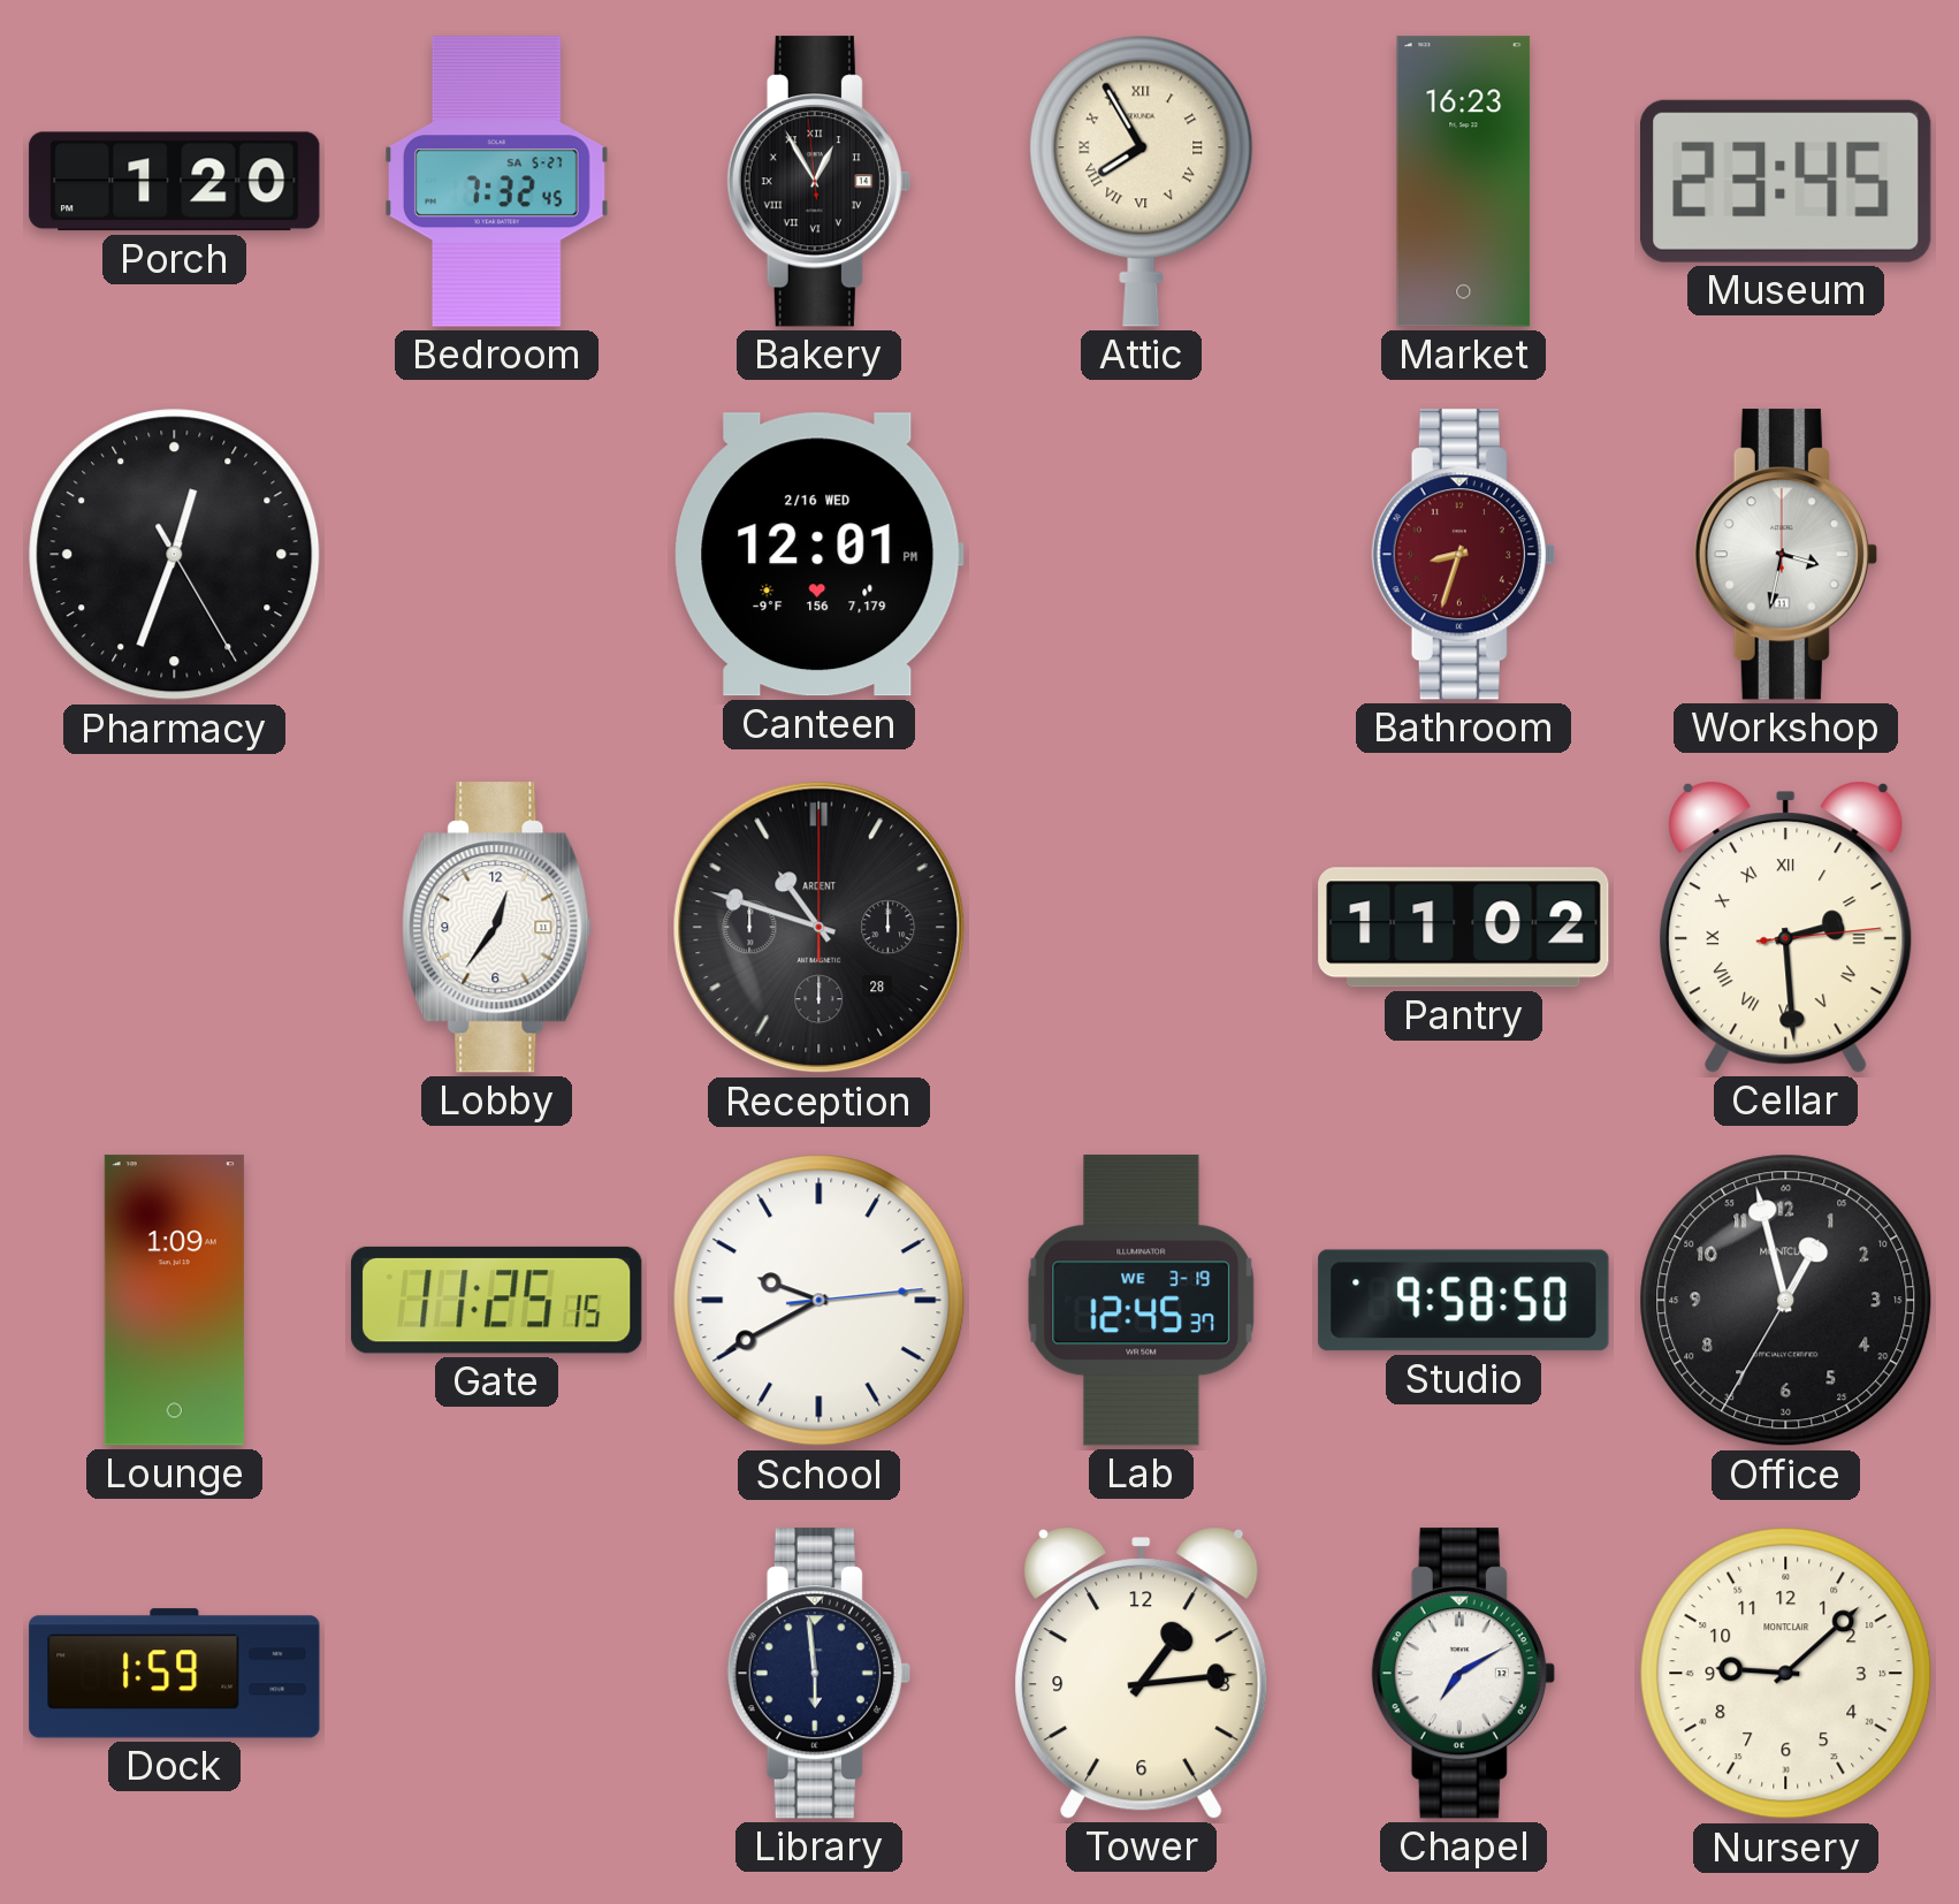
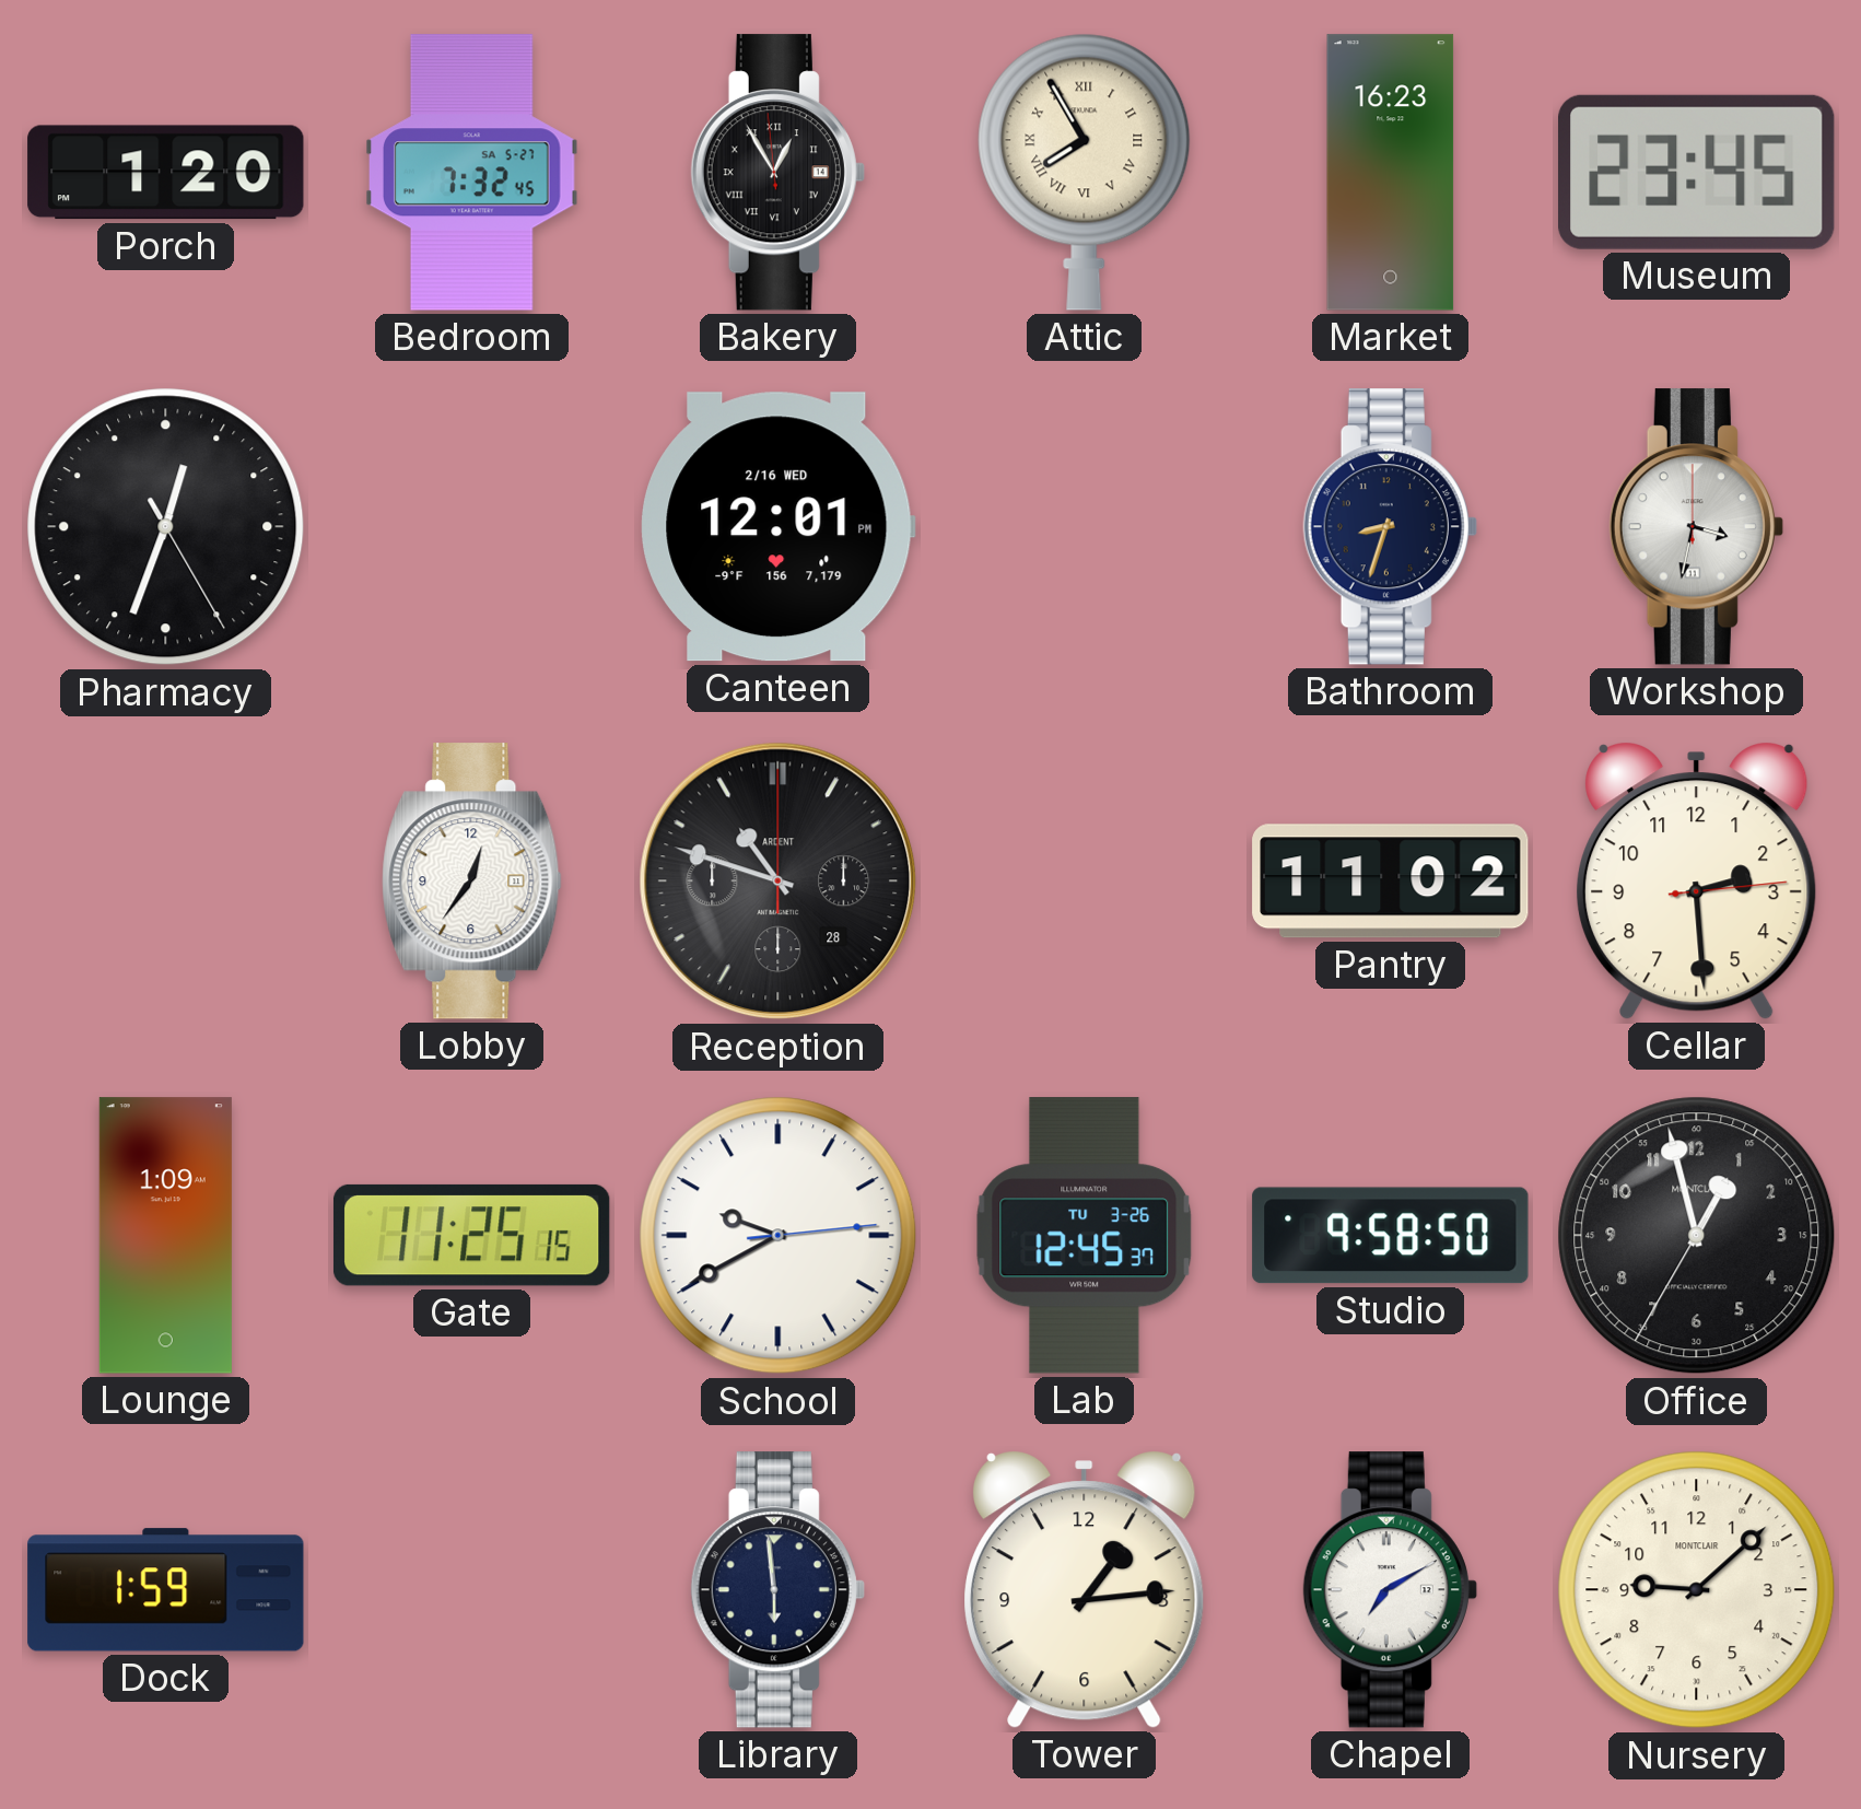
Bathroom dial: burgundy -> navy
Cellar numerals: Roman -> Arabic
Lab date: WE 3-19 -> TU 3-26
